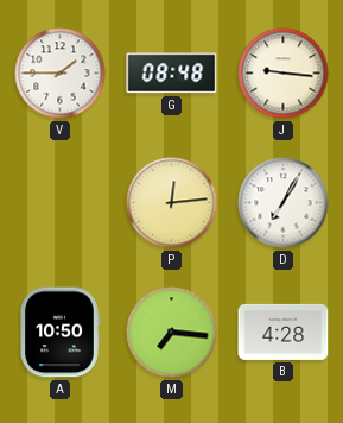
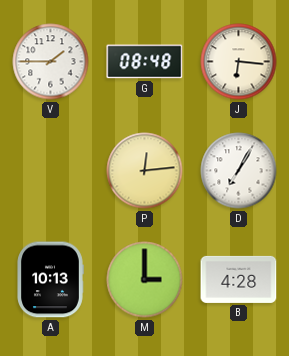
J: 9:16 -> 6:16
A: 10:50 -> 10:13
M: 7:16 -> 3:00
